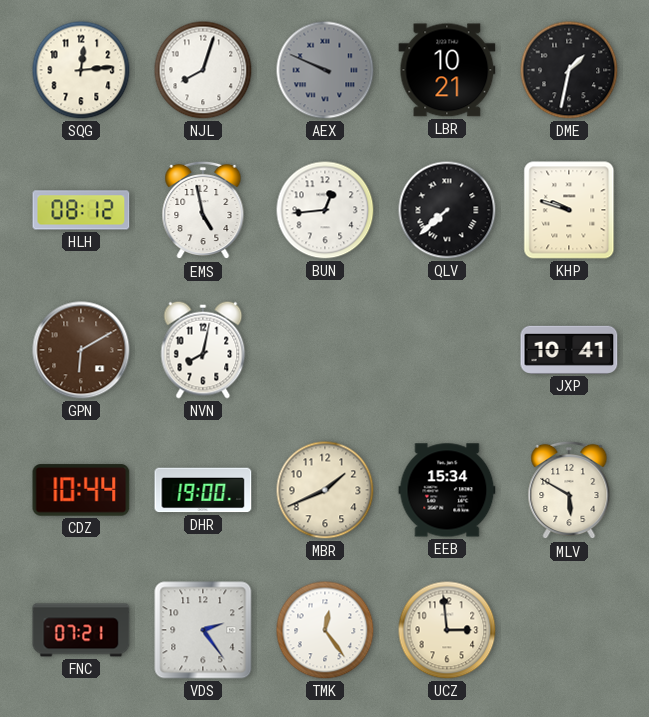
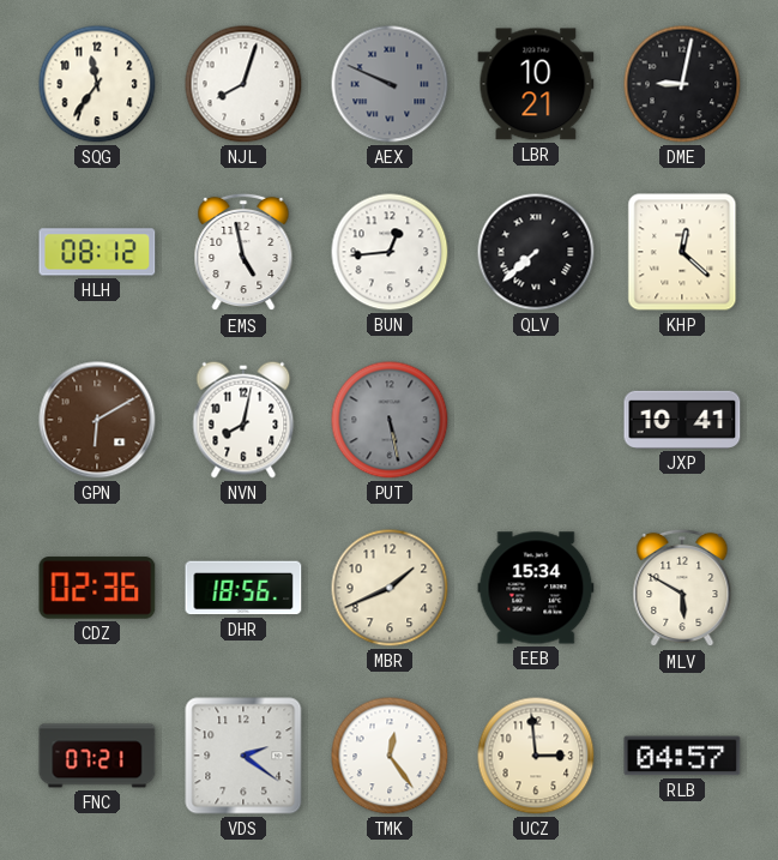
SQG: 12:14 -> 11:36
DME: 1:32 -> 9:02
KHP: 9:48 -> 12:22
PUT: none -> 5:28
CDZ: 10:44 -> 02:36
DHR: 19:00 -> 18:56
VDS: 2:24 -> 2:21
RLB: none -> 04:57
